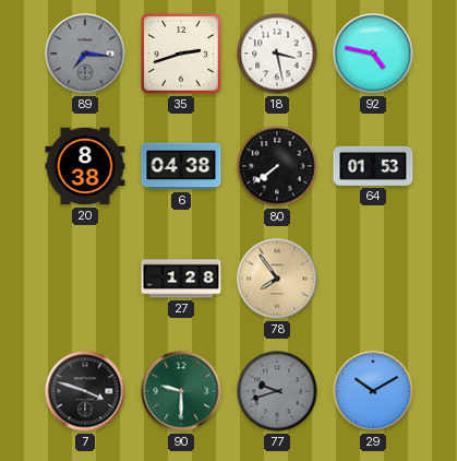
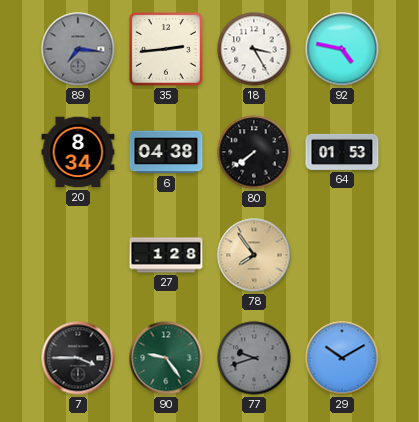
35: 2:42 -> 2:44
18: 3:28 -> 3:25
20: 8:38 -> 8:34
7: 3:48 -> 3:45
90: 9:30 -> 9:24
